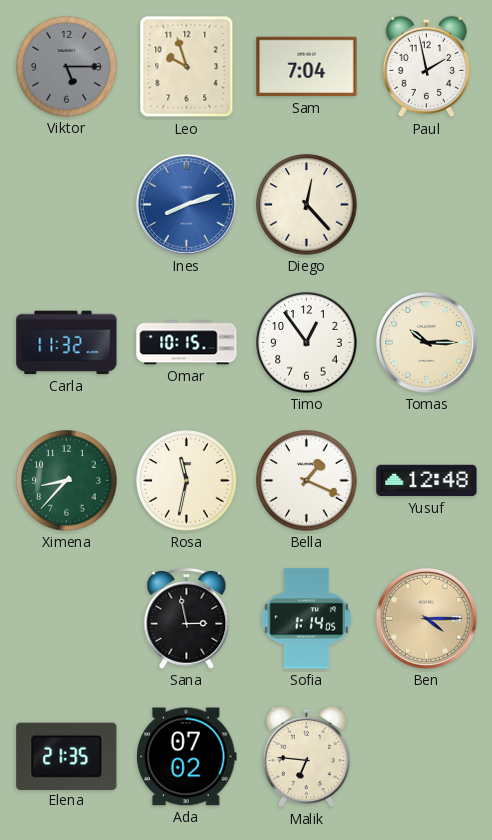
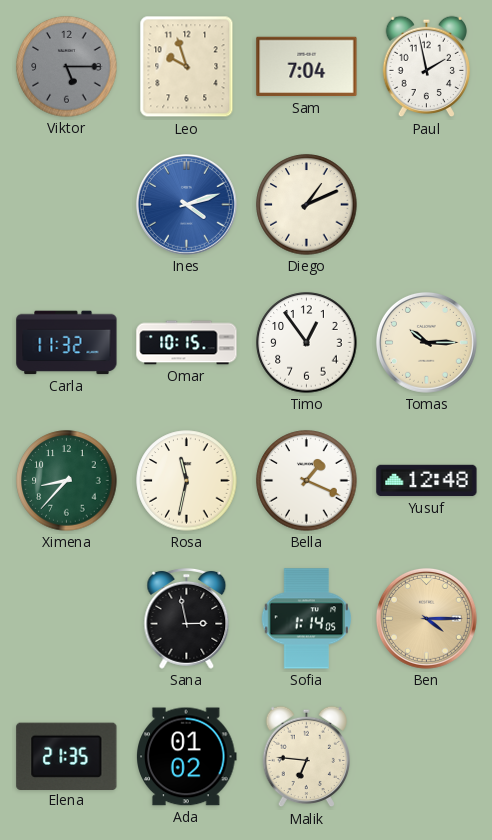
Ines: 8:12 -> 4:12
Diego: 12:23 -> 1:11
Ada: 07:02 -> 01:02
